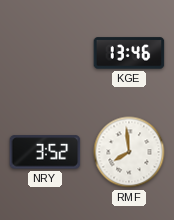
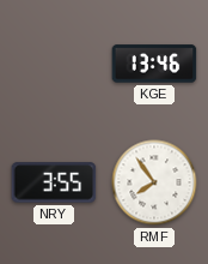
NRY: 3:52 -> 3:55
RMF: 7:59 -> 7:54
